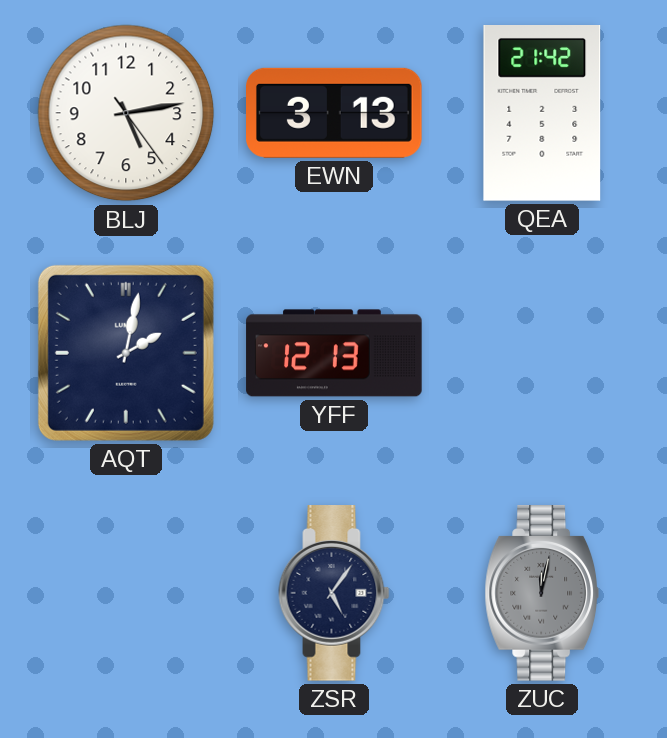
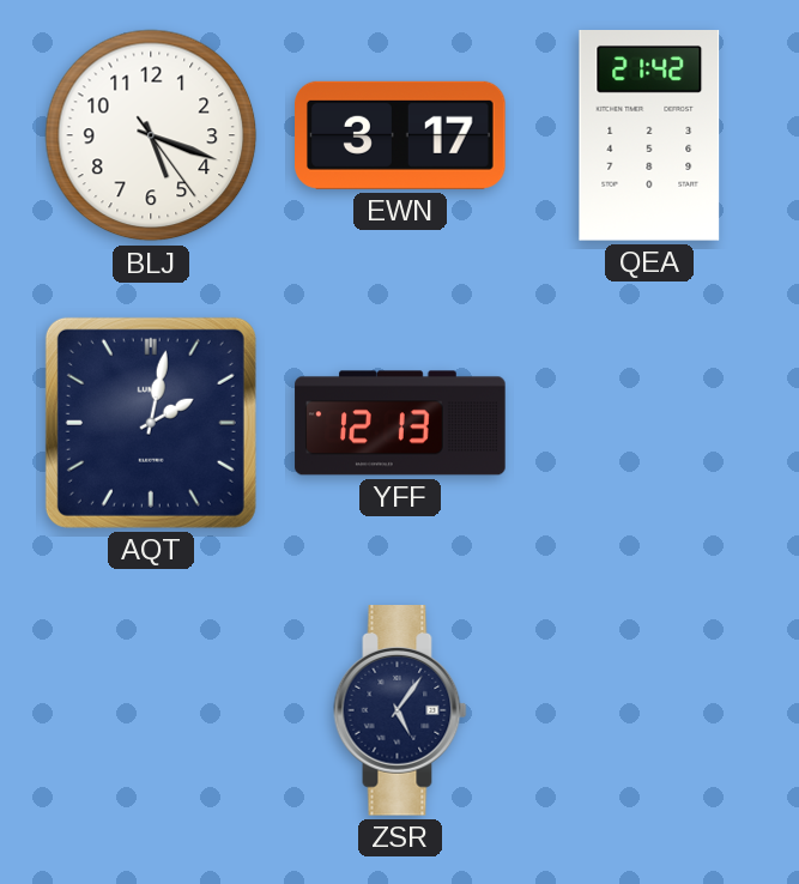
BLJ: 5:13 -> 5:18
EWN: 3:13 -> 3:17
ZUC: 12:02 -> none
